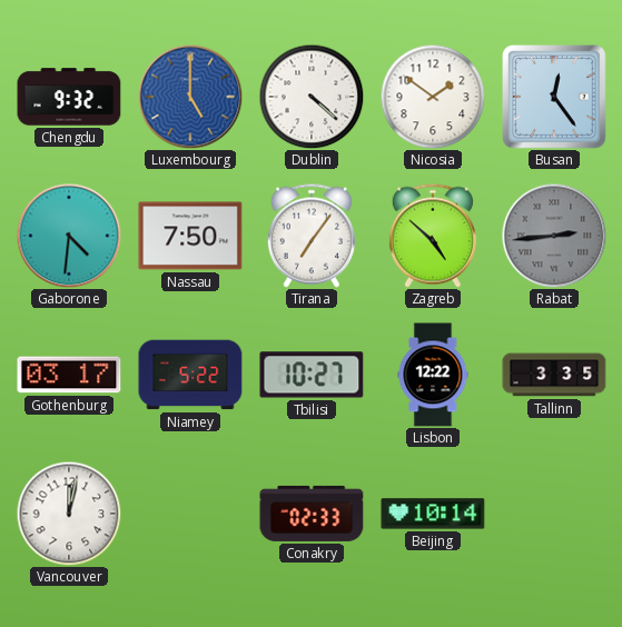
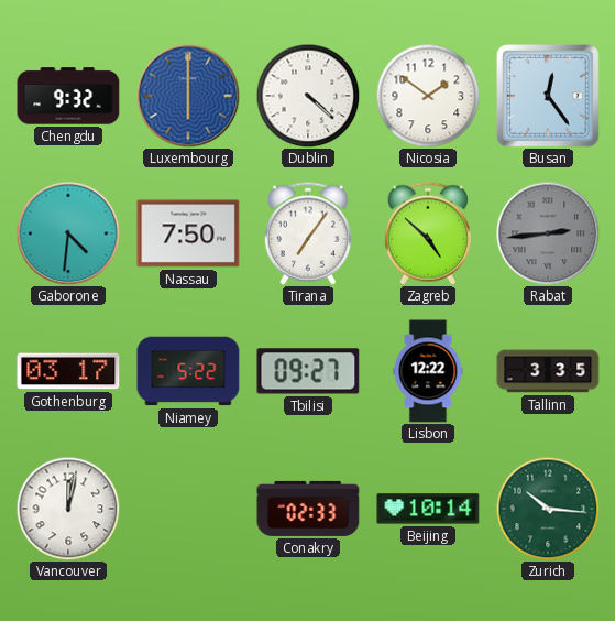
Luxembourg: 5:00 -> 6:00
Tbilisi: 10:27 -> 09:27
Zurich: none -> 10:16
